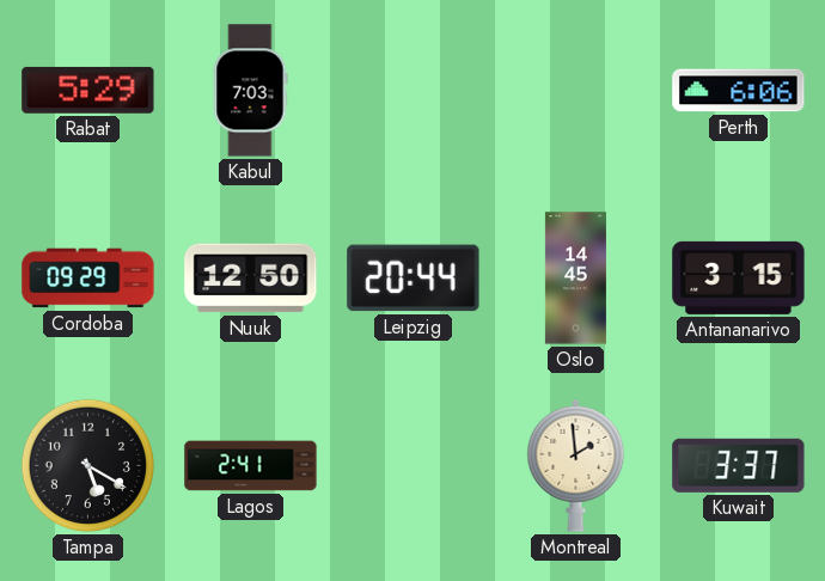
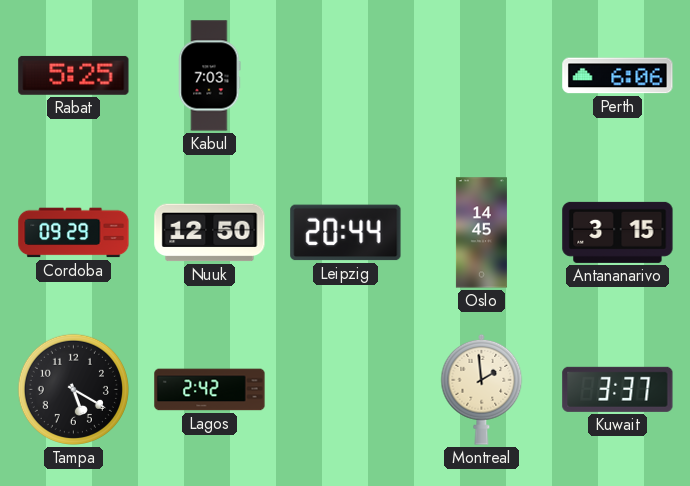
Rabat: 5:29 -> 5:25
Lagos: 2:41 -> 2:42
